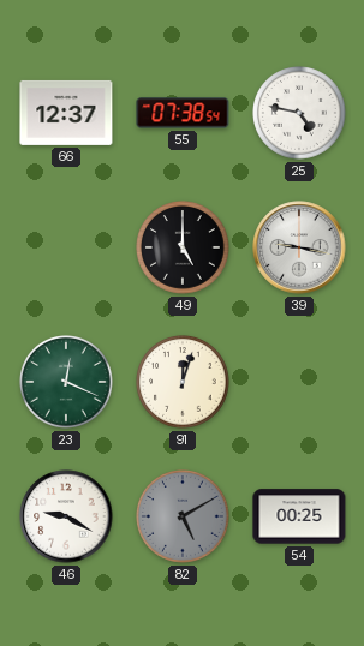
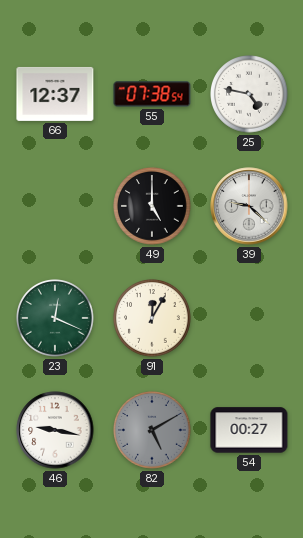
39: 9:17 -> 9:22
91: 12:03 -> 12:05
46: 9:20 -> 9:17
54: 00:25 -> 00:27
